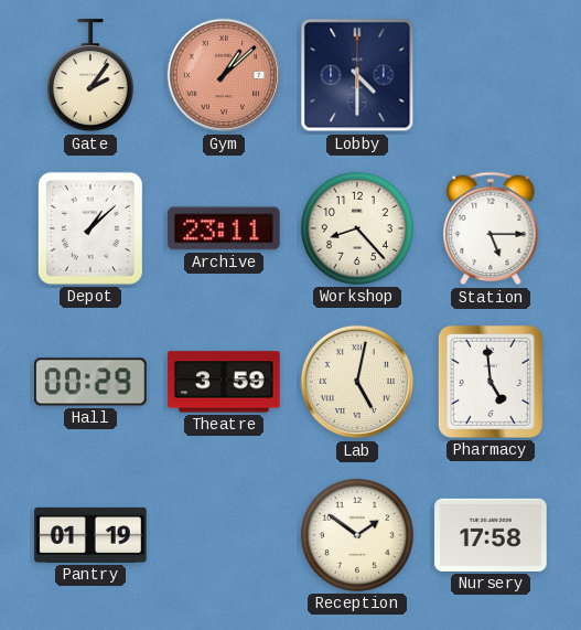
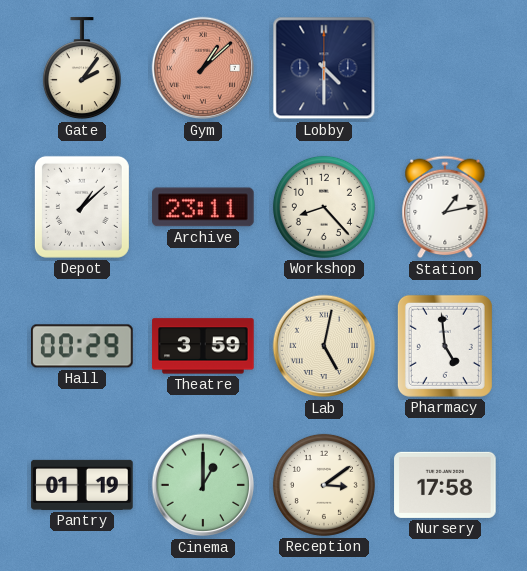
Station: 5:15 -> 1:13
Cinema: none -> 1:00
Reception: 1:51 -> 3:09
